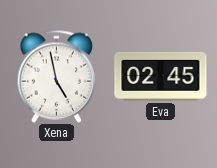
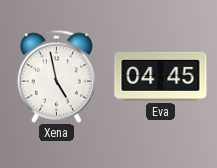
Eva: 02:45 -> 04:45
